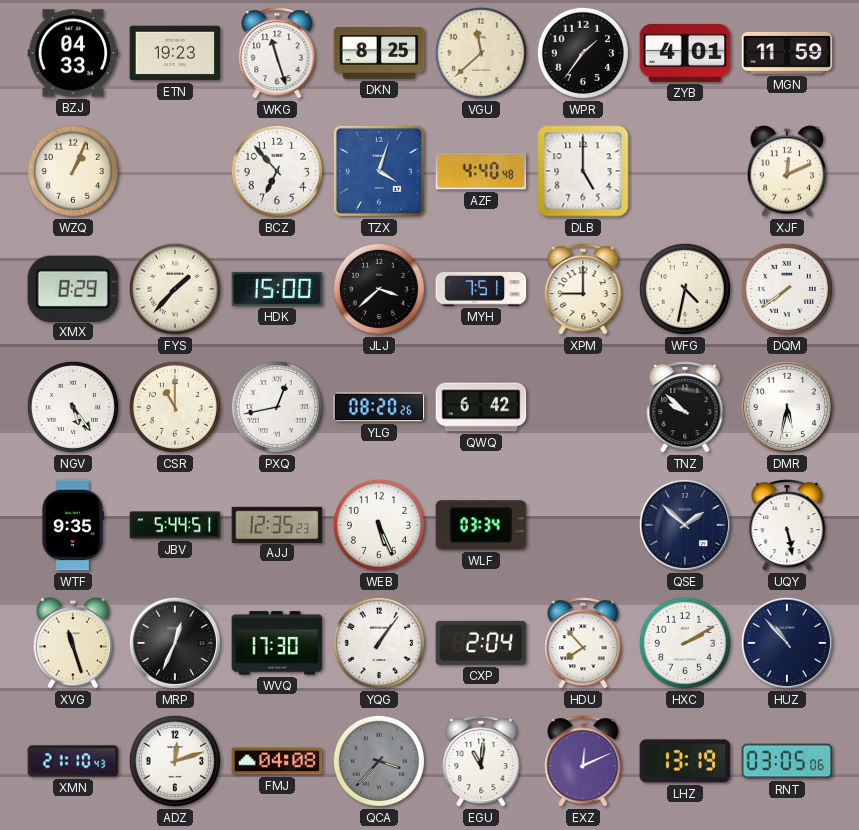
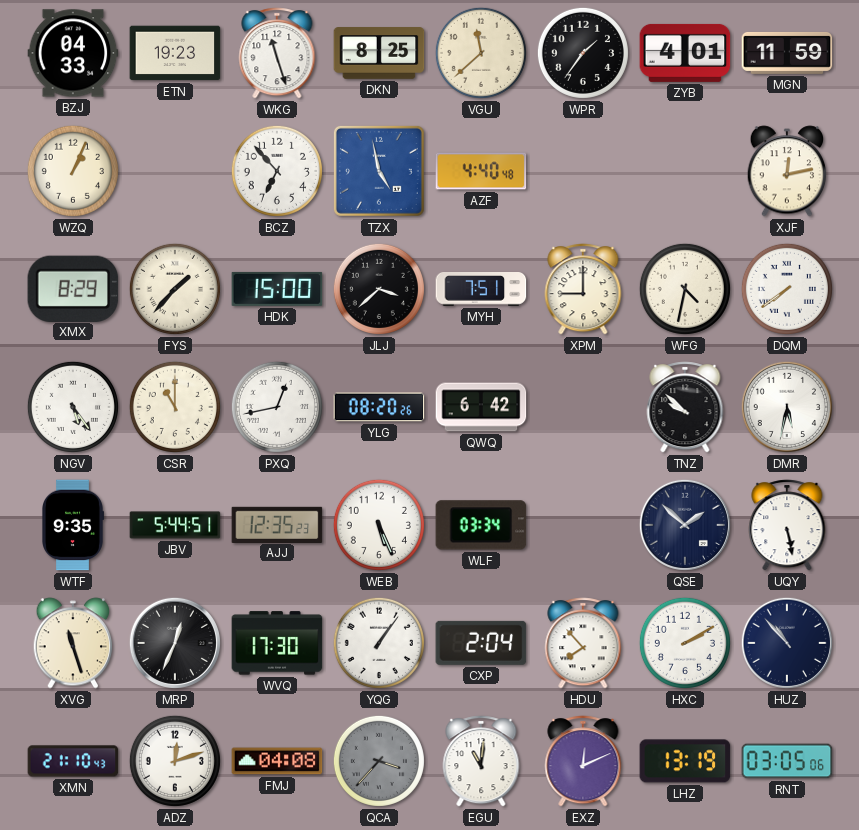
TZX: 4:03 -> 4:58
DLB: 5:00 -> none
XJF: 12:11 -> 12:13
